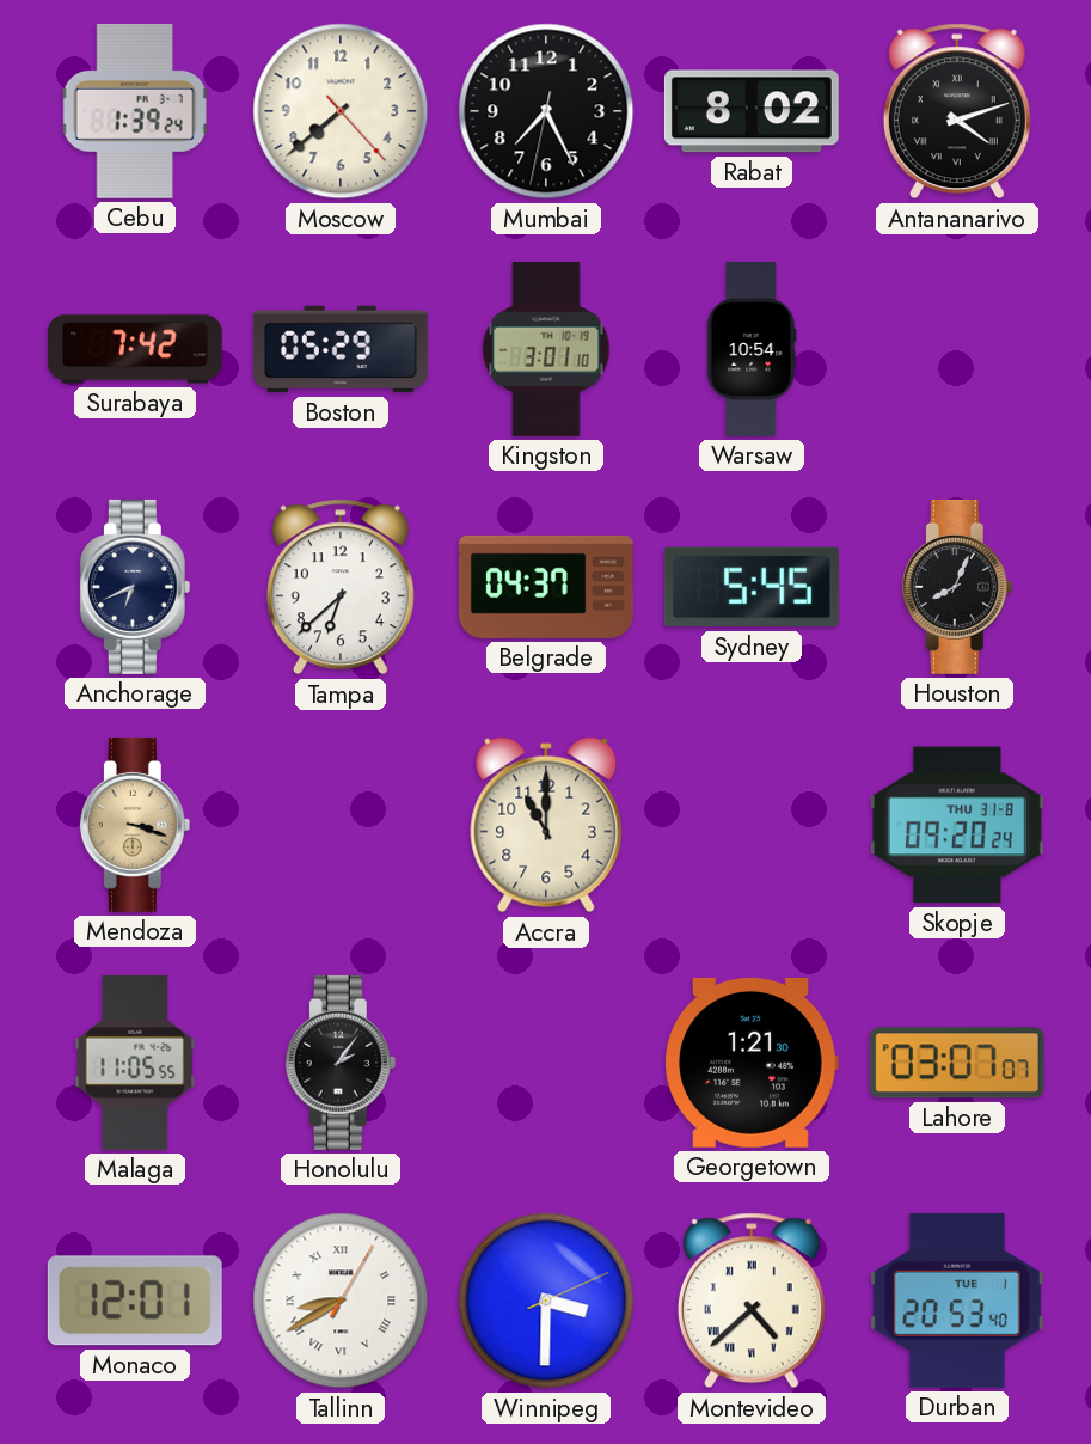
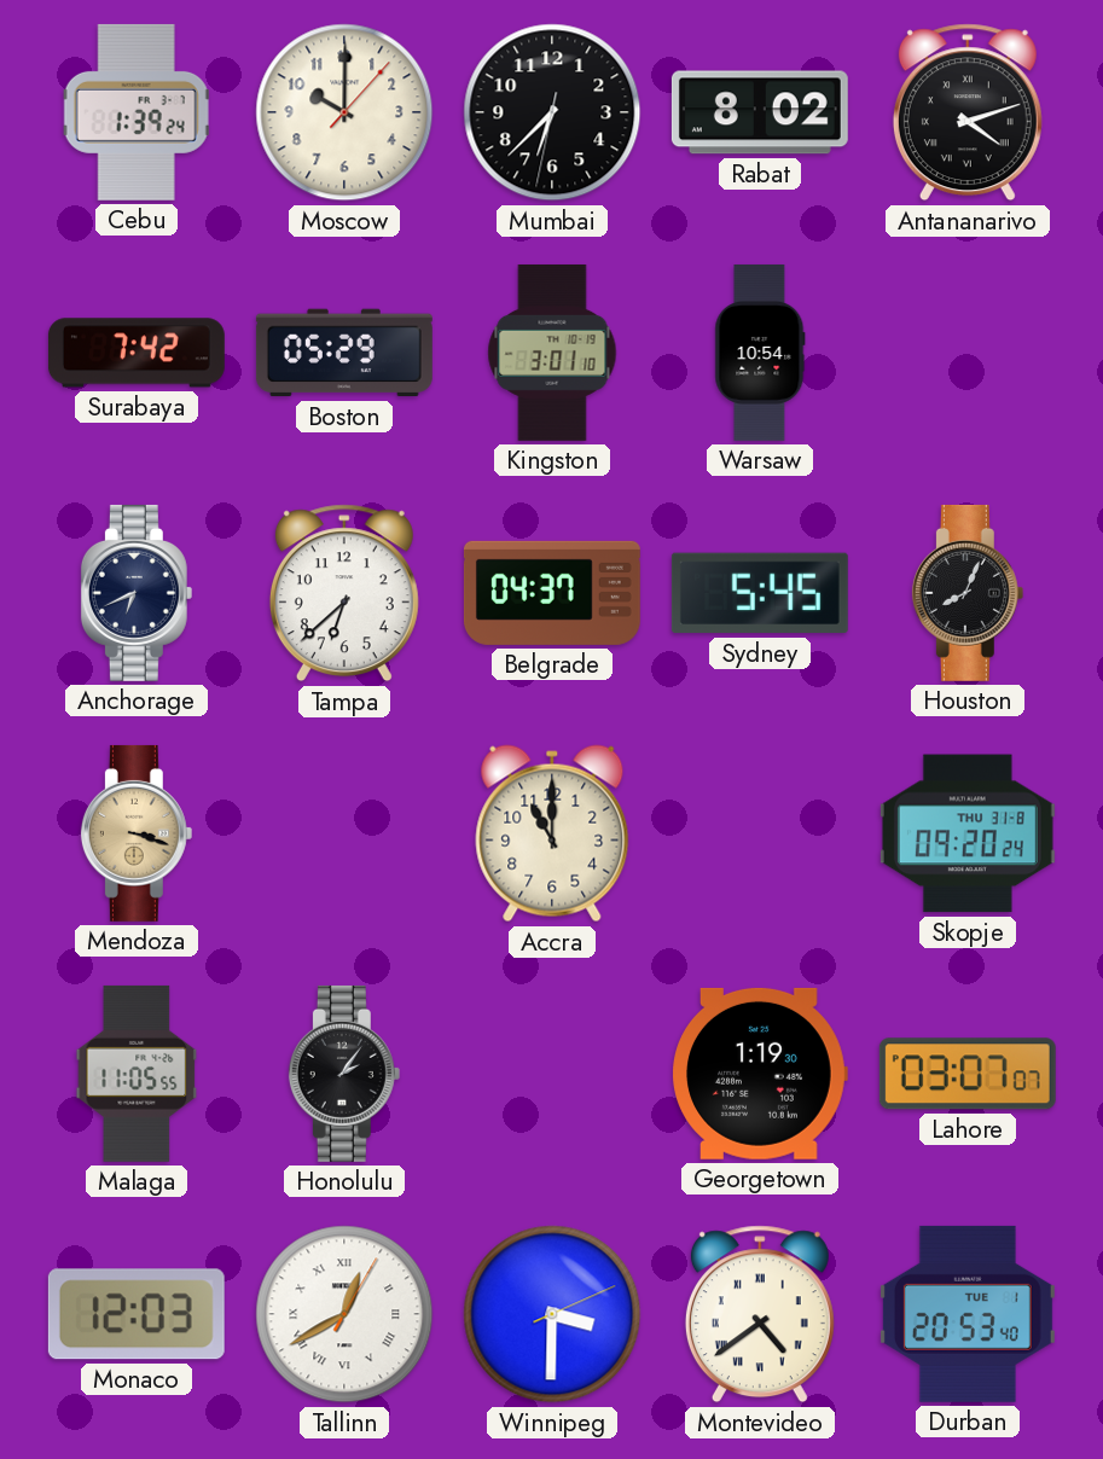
Moscow: 7:38 -> 10:00
Mumbai: 7:25 -> 6:37
Georgetown: 1:21 -> 1:19
Monaco: 12:01 -> 12:03
Tallinn: 8:40 -> 12:40
Montevideo: 4:38 -> 4:39
